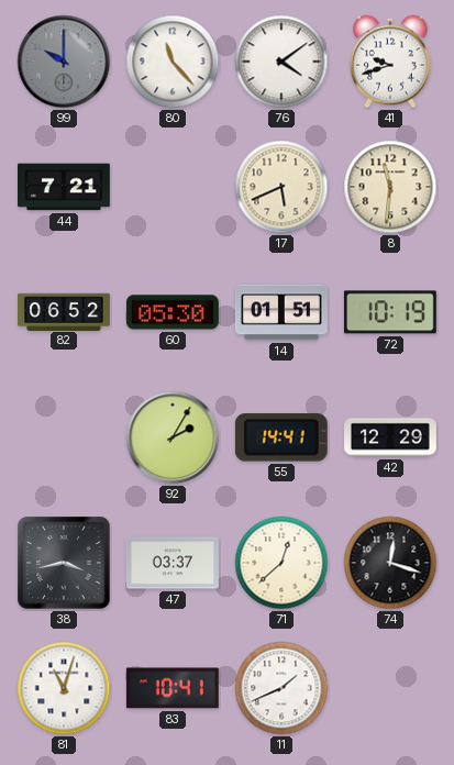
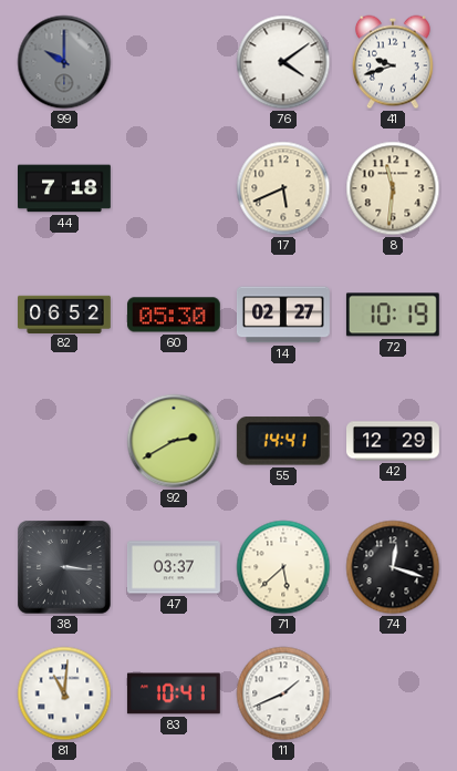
80: 11:23 -> none
44: 7:21 -> 7:18
14: 01:51 -> 02:27
92: 2:05 -> 2:40
38: 3:43 -> 3:16
71: 12:38 -> 5:38
81: 11:03 -> 11:01
